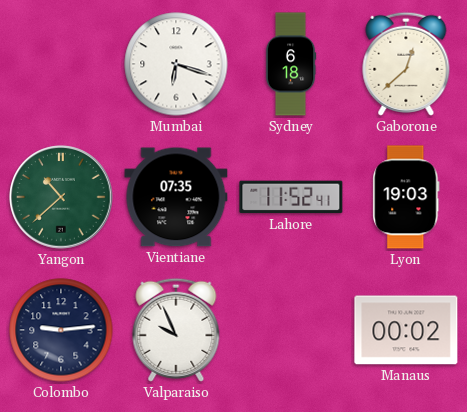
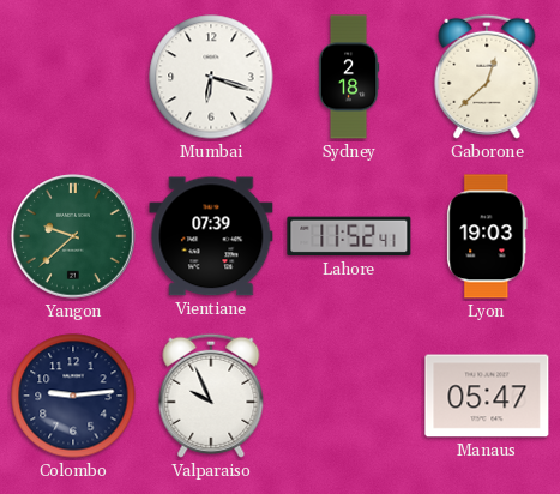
Sydney: 6:18 -> 2:18
Yangon: 10:38 -> 9:38
Vientiane: 07:35 -> 07:39
Manaus: 00:02 -> 05:47
